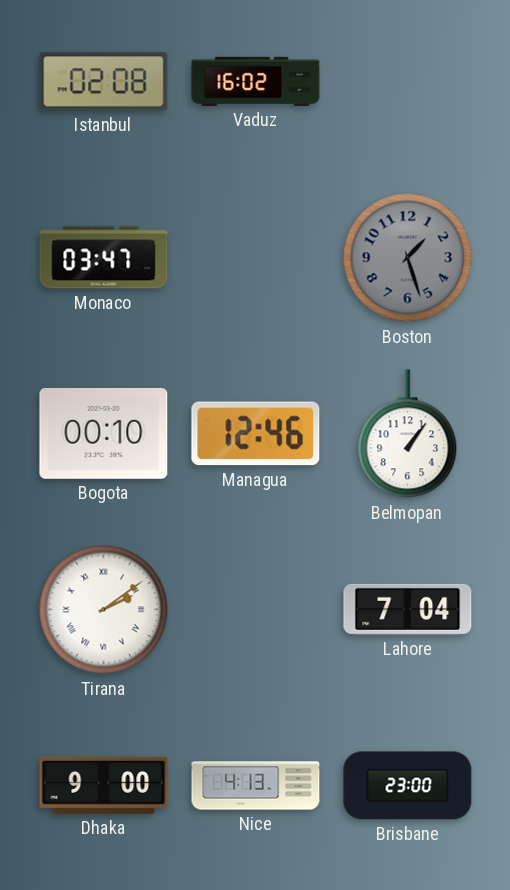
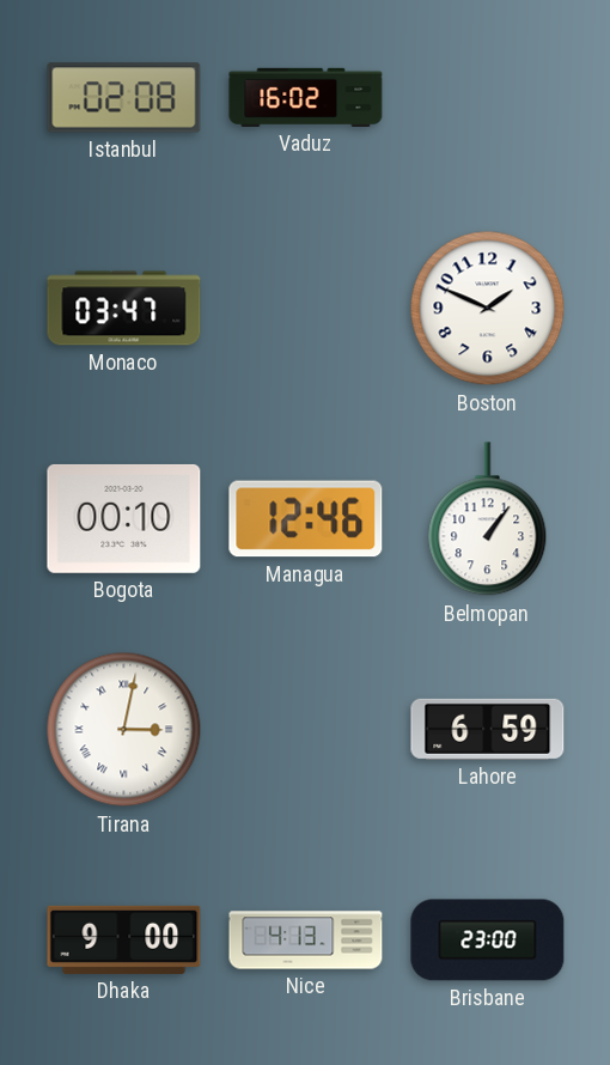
Boston: 1:27 -> 1:49
Boston dial: grey -> white
Tirana: 2:09 -> 3:02
Lahore: 7:04 -> 6:59
